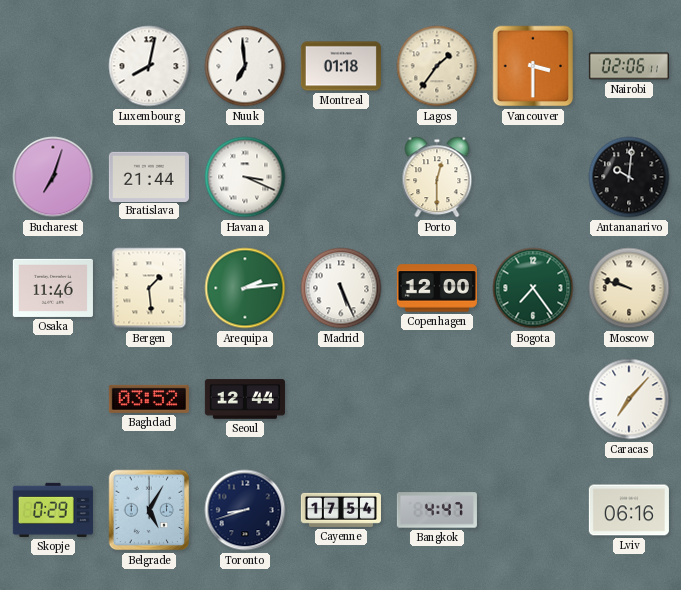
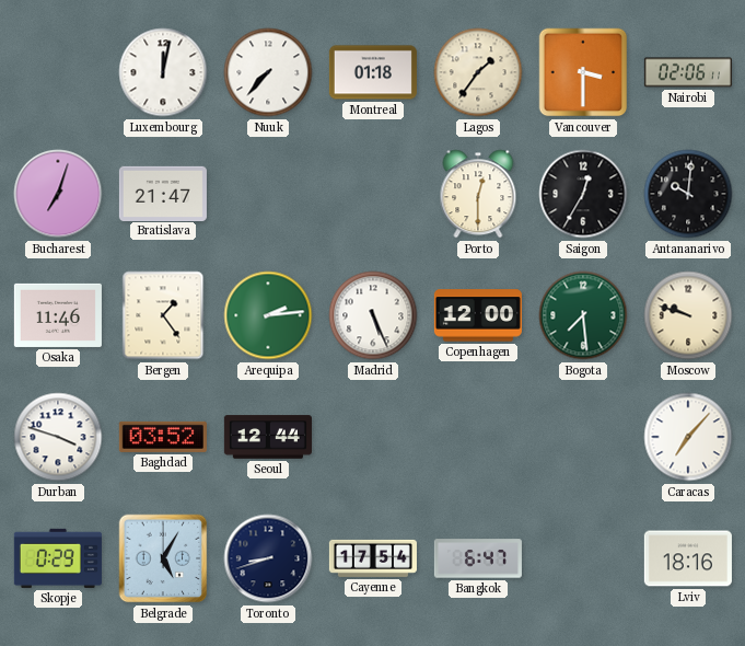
Luxembourg: 8:02 -> 12:02
Nuuk: 6:59 -> 7:37
Bratislava: 21:44 -> 21:47
Havana: 3:19 -> none
Saigon: none -> 12:35
Bergen: 1:29 -> 1:24
Bogota: 7:24 -> 7:29
Durban: none -> 3:48
Bangkok: 4:47 -> 6:47
Lviv: 06:16 -> 18:16
